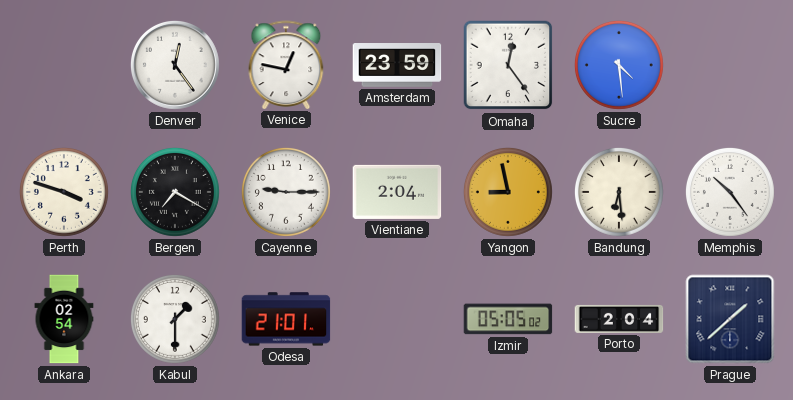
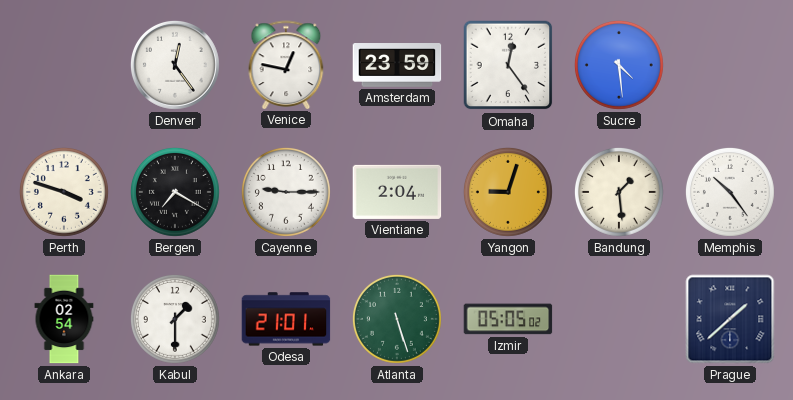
Yangon: 8:58 -> 9:03
Bandung: 6:29 -> 1:29
Atlanta: none -> 5:27
Porto: 2:04 -> none
